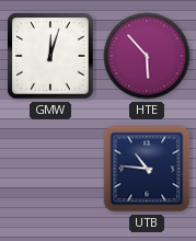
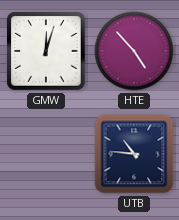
HTE: 5:53 -> 4:53
